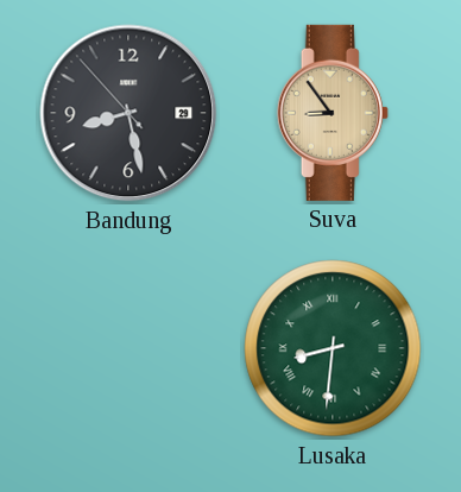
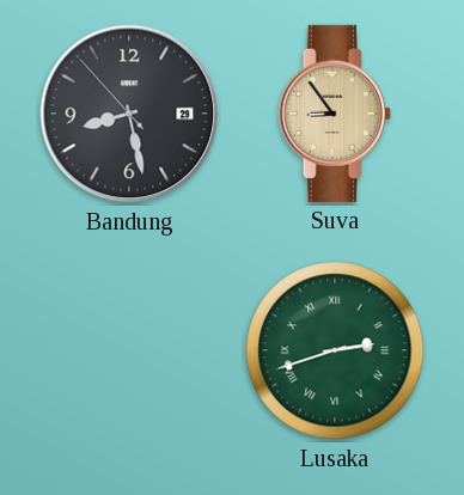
Lusaka: 8:31 -> 2:42
